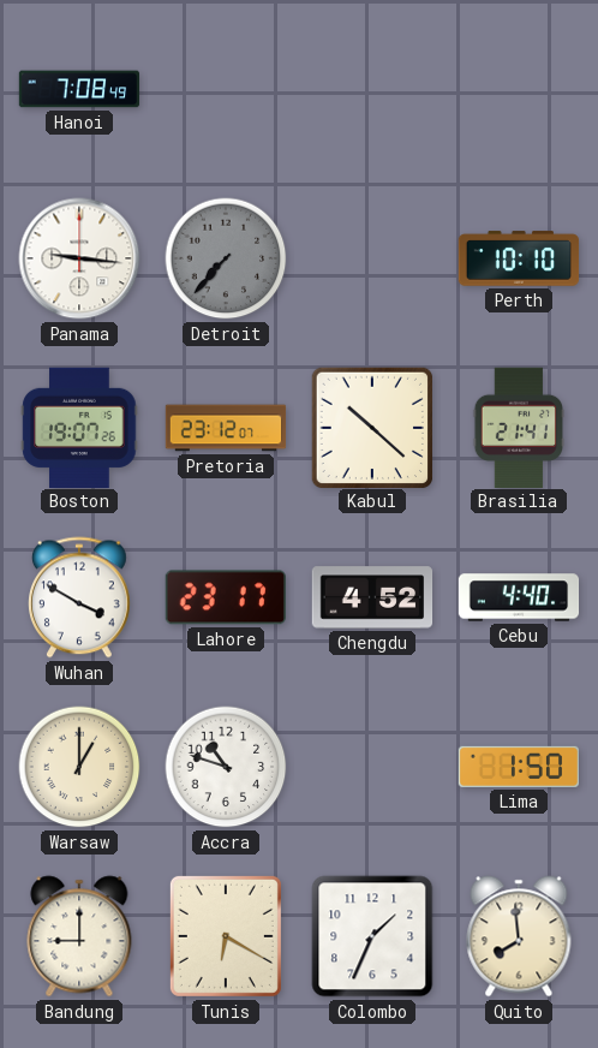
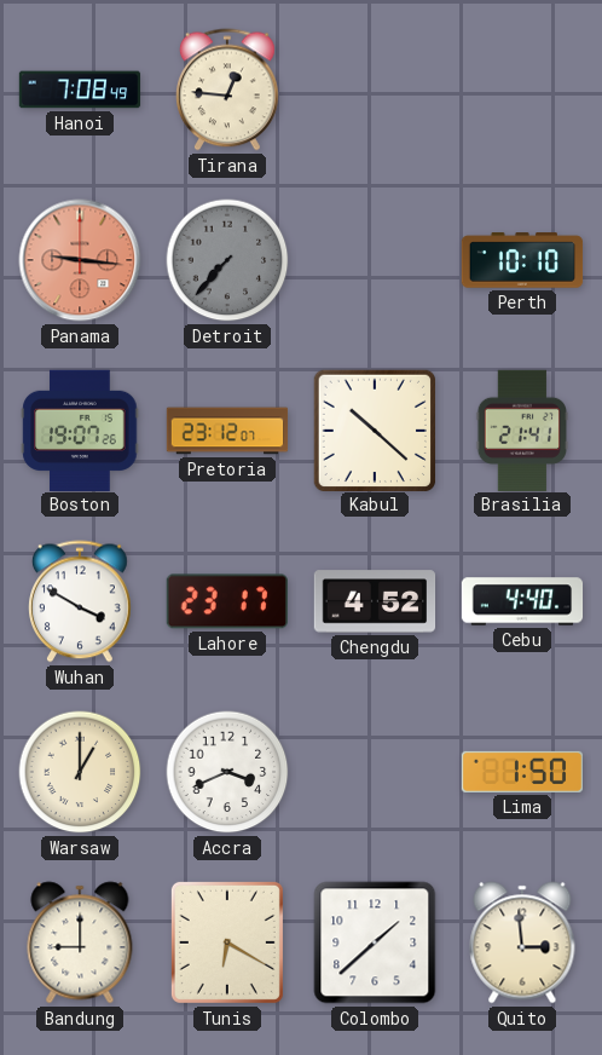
Tirana: none -> 12:46
Panama dial: white -> salmon
Accra: 10:48 -> 3:41
Colombo: 1:34 -> 1:38
Quito: 7:59 -> 2:59
